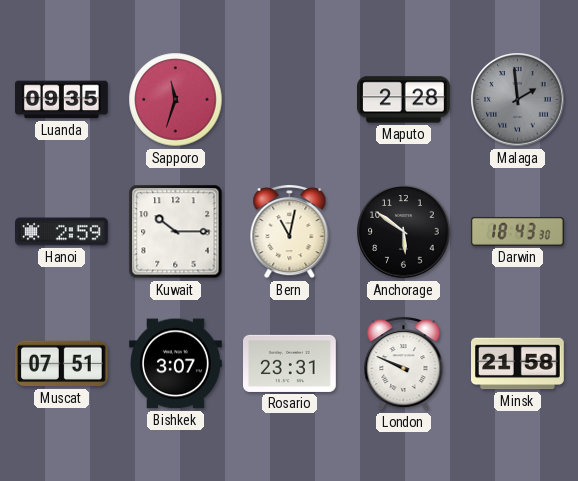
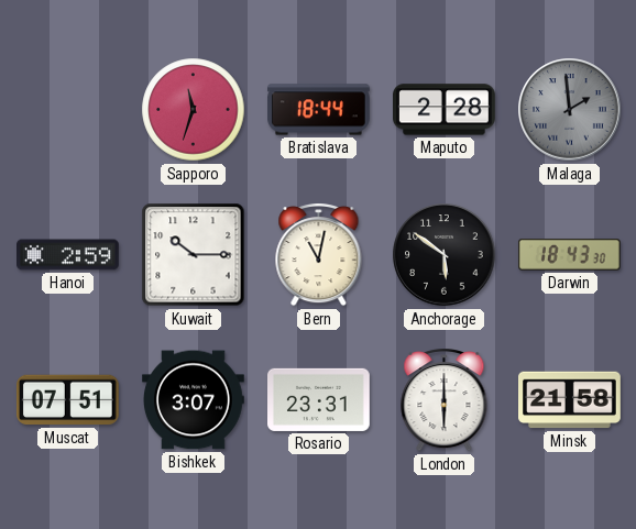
Luanda: 09:35 -> none
Bratislava: none -> 18:44
London: 9:49 -> 6:00
